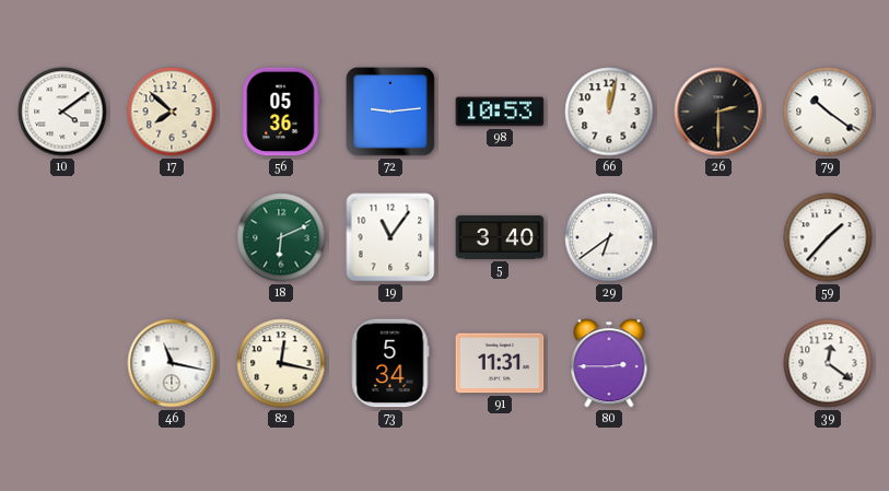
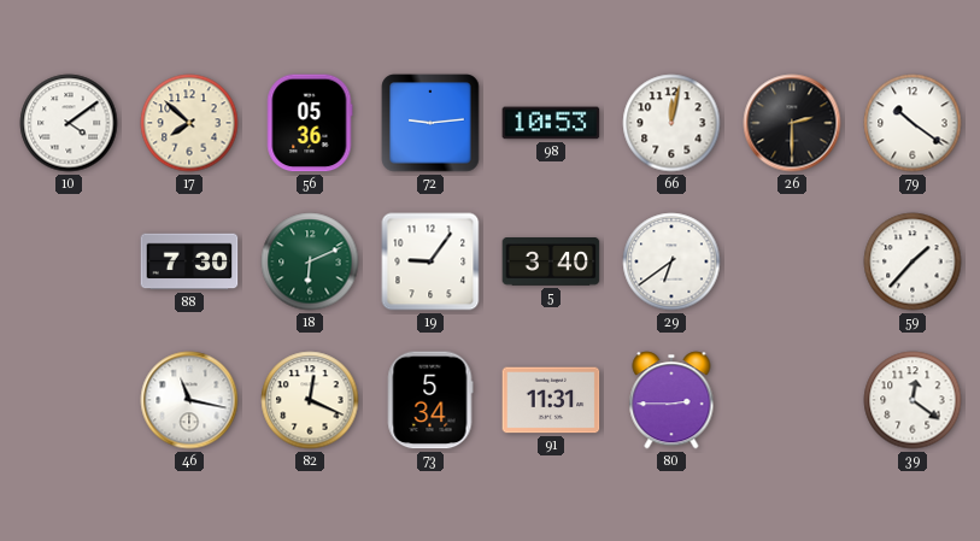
88: none -> 7:30
19: 11:06 -> 9:06
82: 12:17 -> 12:19
